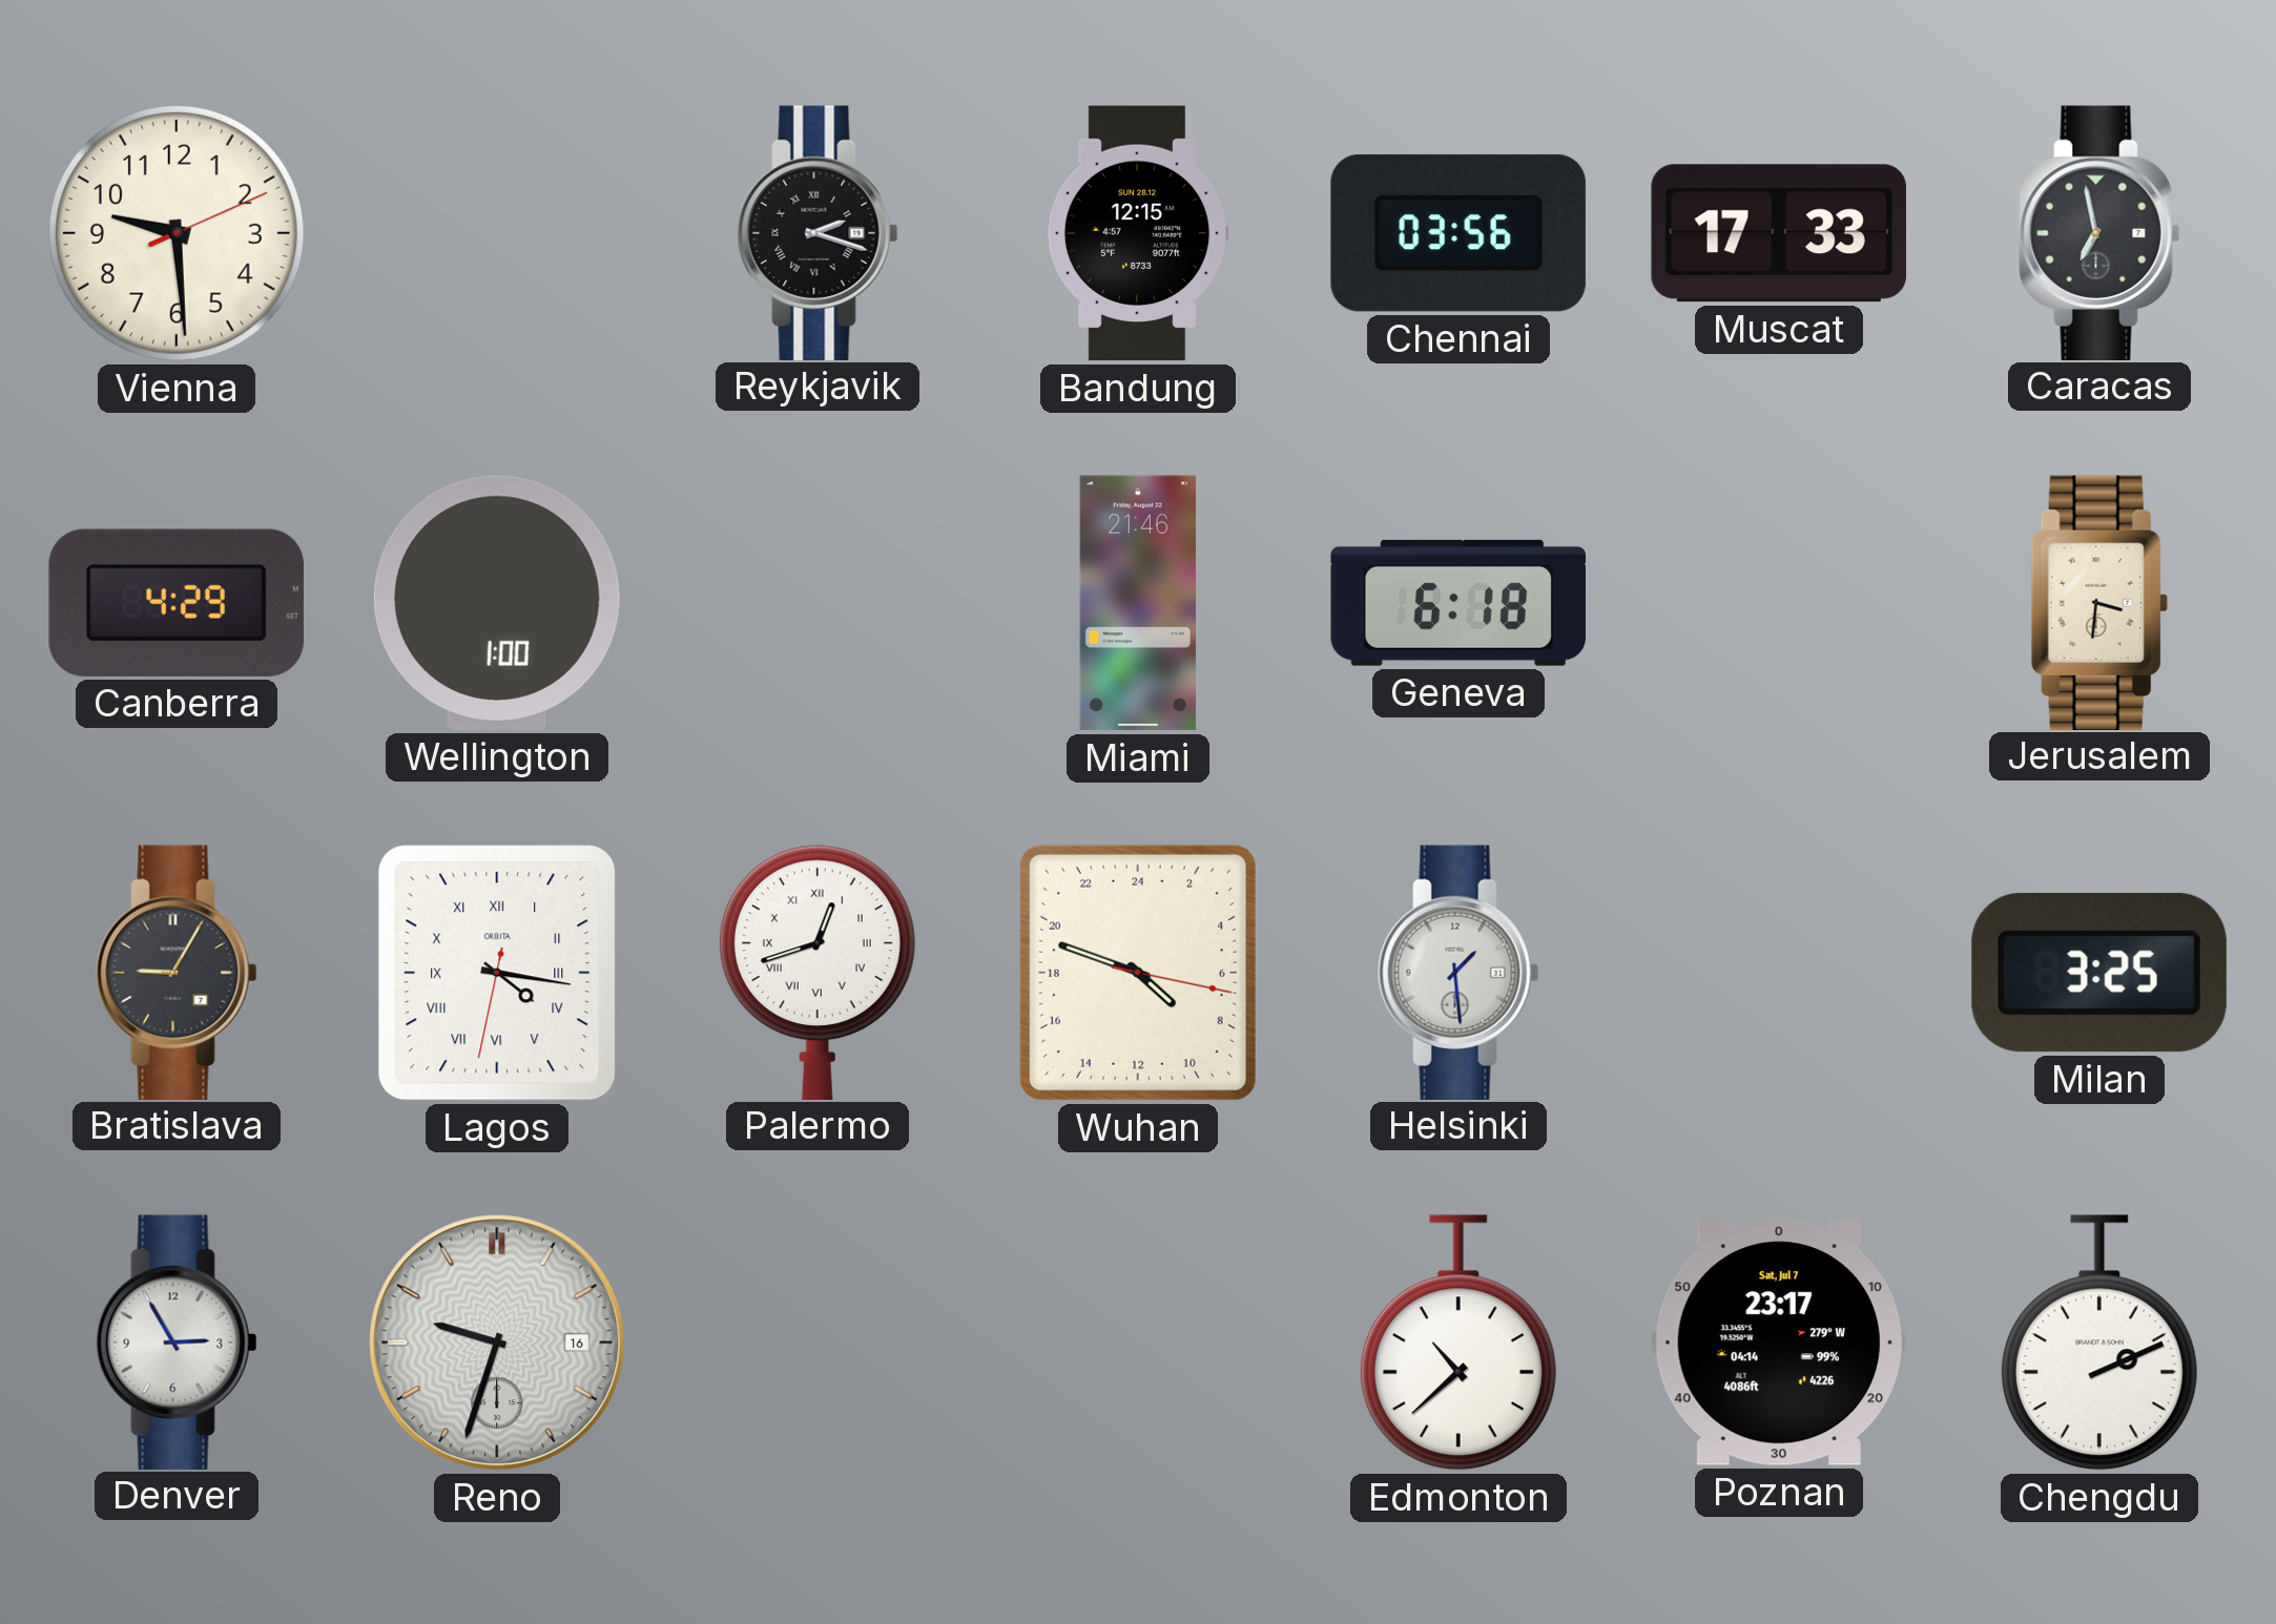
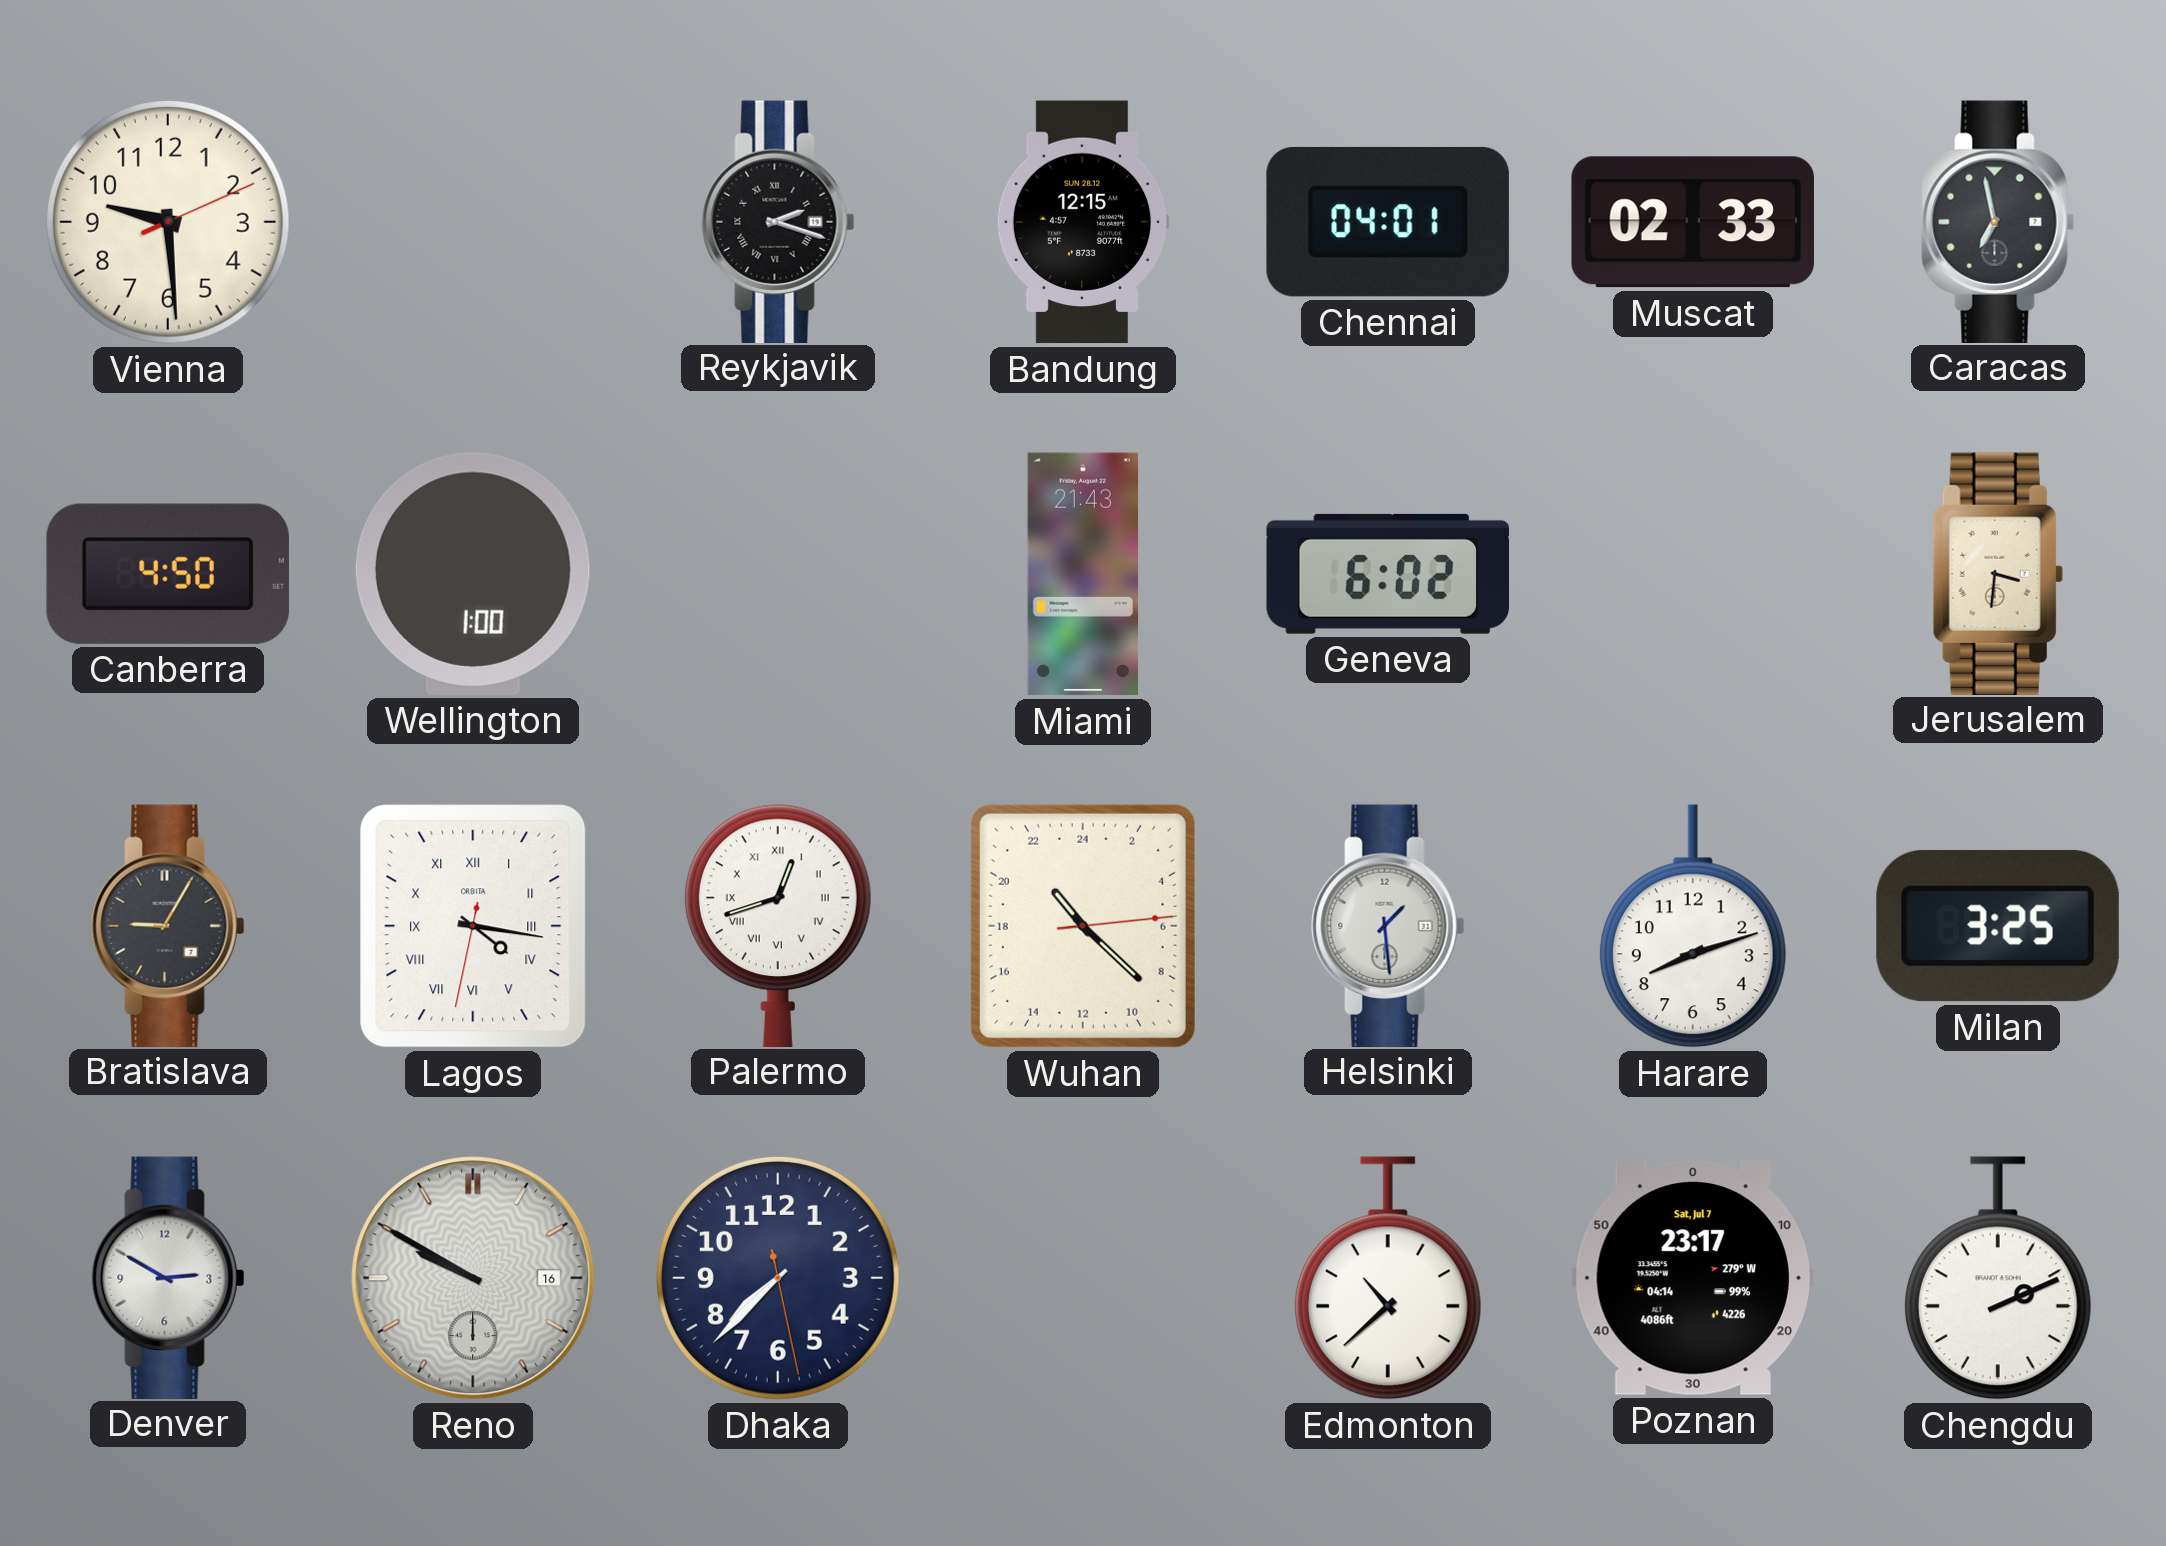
Chennai: 03:56 -> 04:01
Muscat: 17:33 -> 02:33
Canberra: 4:29 -> 4:50
Miami: 21:46 -> 21:43
Geneva: 6:18 -> 6:02
Wuhan: 8:48 -> 21:22
Harare: none -> 8:12
Denver: 2:55 -> 2:50
Reno: 9:33 -> 9:50
Dhaka: none -> 7:37
